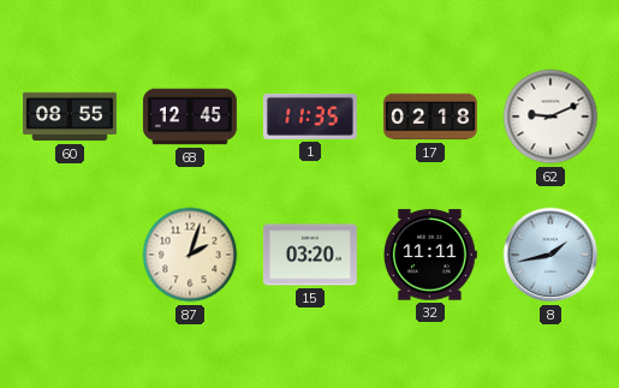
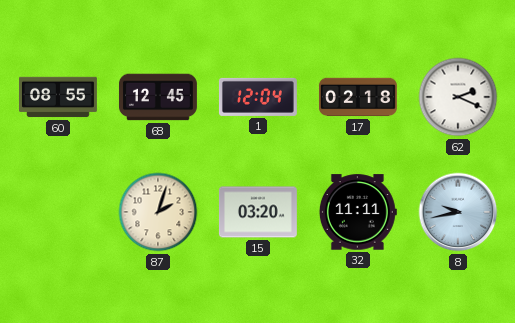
1: 11:35 -> 12:04
62: 9:11 -> 2:19
8: 1:43 -> 9:43
